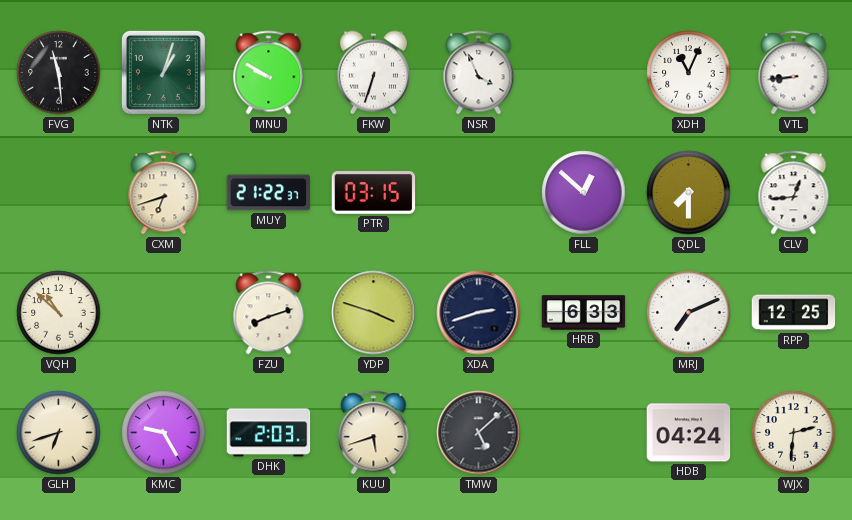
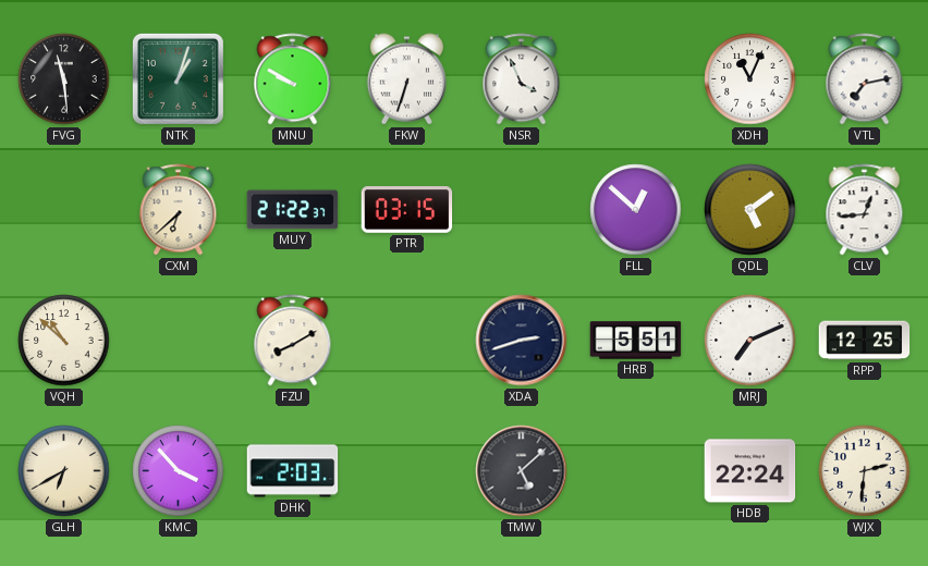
VTL: 8:44 -> 7:13
CXM: 6:42 -> 6:38
QDL: 7:30 -> 5:09
FZU: 8:12 -> 8:10
YDP: 3:48 -> none
HRB: 6:33 -> 5:51
GLH: 6:42 -> 6:40
KMC: 9:25 -> 3:53
KUU: 5:42 -> none
HDB: 04:24 -> 22:24
